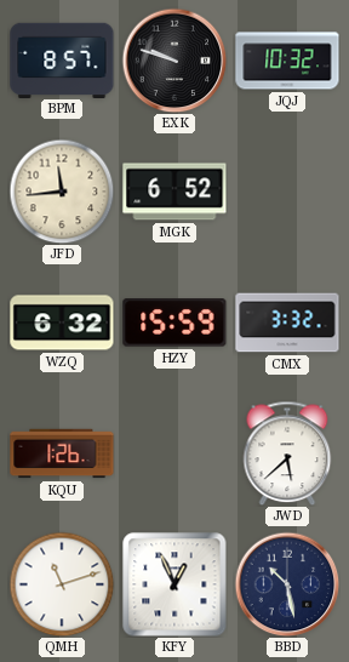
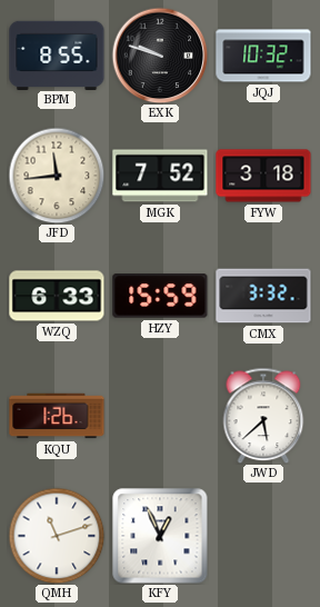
BPM: 8:57 -> 8:55
MGK: 6:52 -> 7:52
FYW: none -> 3:18
WZQ: 6:32 -> 6:33
BBD: 10:28 -> none
